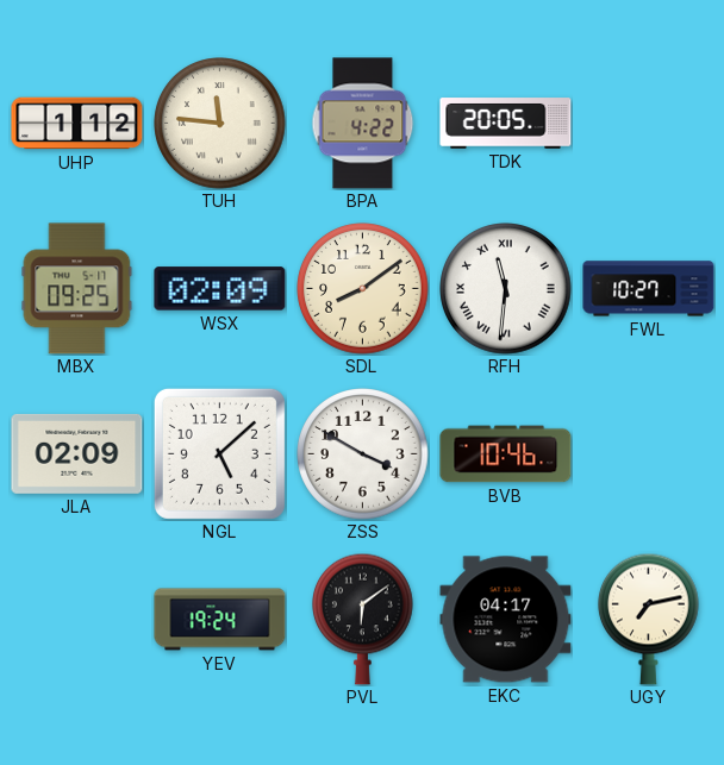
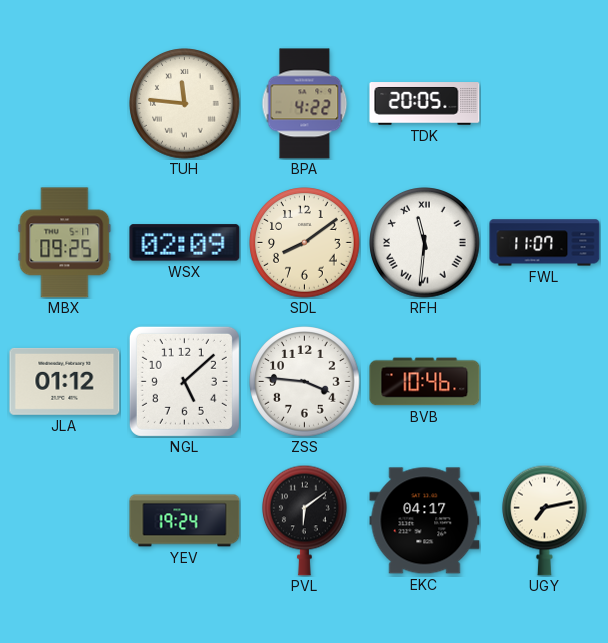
UHP: 1:12 -> none
FWL: 10:27 -> 11:07
JLA: 02:09 -> 01:12
ZSS: 3:50 -> 3:46
